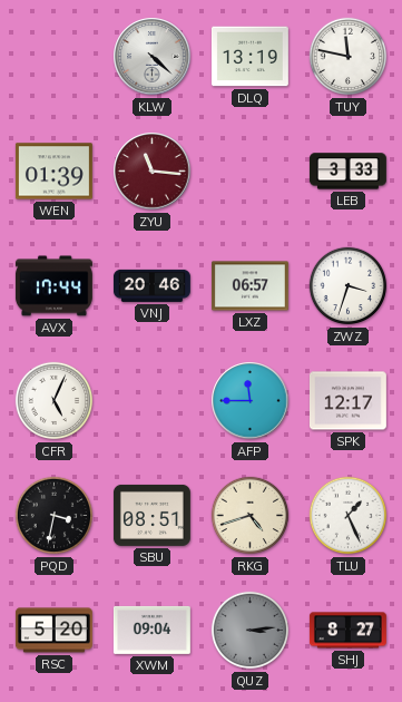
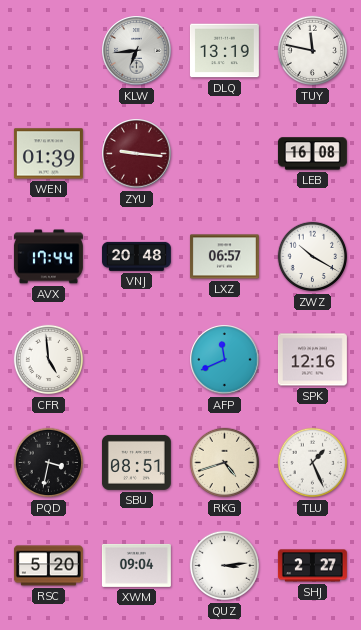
KLW: 4:22 -> 6:44
ZYU: 11:16 -> 9:16
LEB: 3:33 -> 16:08
VNJ: 20:46 -> 20:48
ZWZ: 3:33 -> 10:20
CFR: 5:04 -> 4:59
AFP: 11:45 -> 11:41
SPK: 12:17 -> 12:16
QUZ dial: grey -> white
SHJ: 8:27 -> 2:27
